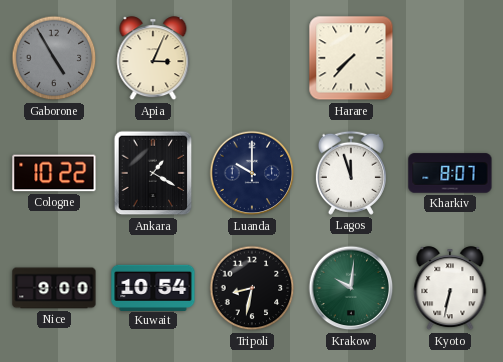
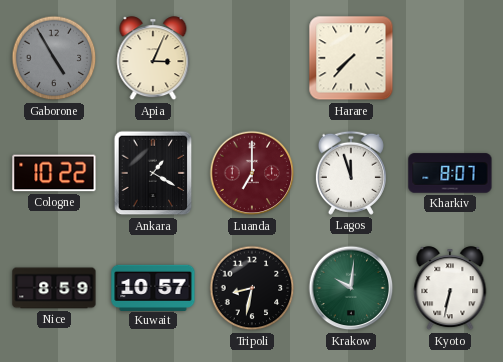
Luanda: 10:00 -> 7:00
Luanda dial: navy -> burgundy
Nice: 9:00 -> 8:59
Kuwait: 10:54 -> 10:57
